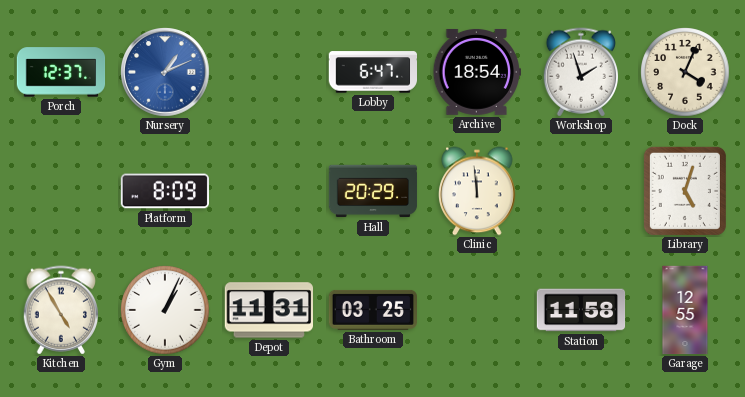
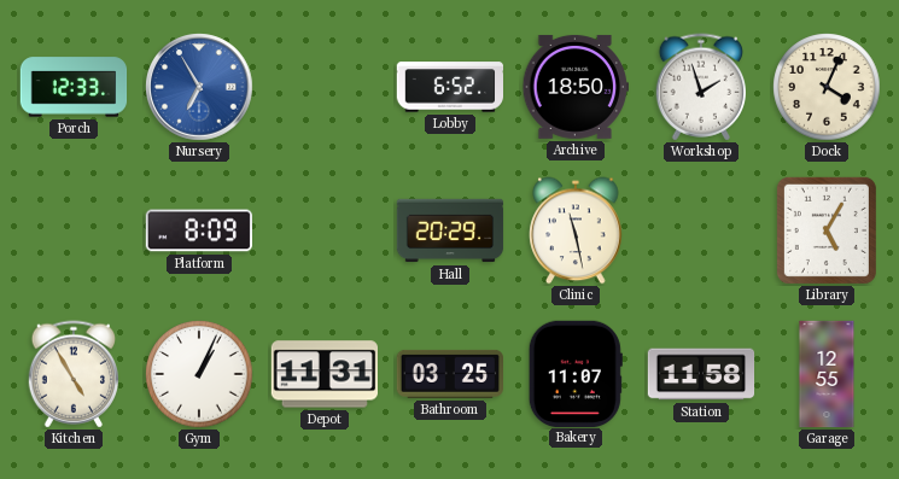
Porch: 12:37 -> 12:33
Nursery: 1:11 -> 6:55
Lobby: 6:47 -> 6:52
Archive: 18:54 -> 18:50
Clinic: 11:59 -> 11:28
Library: 5:03 -> 5:05
Bakery: none -> 11:07
